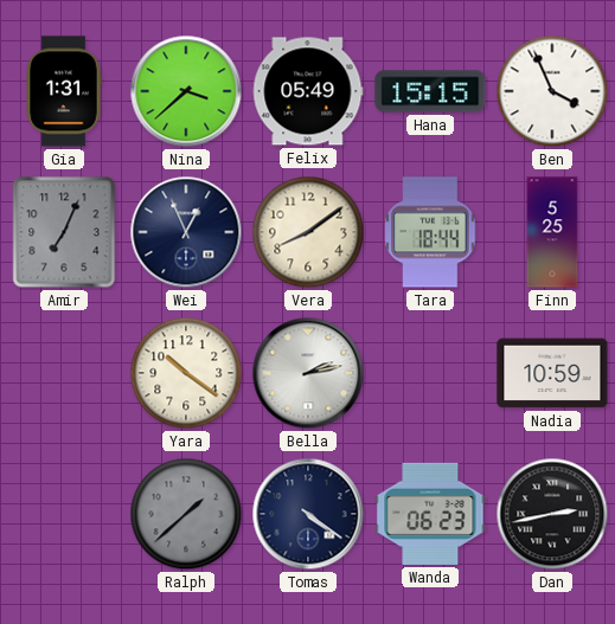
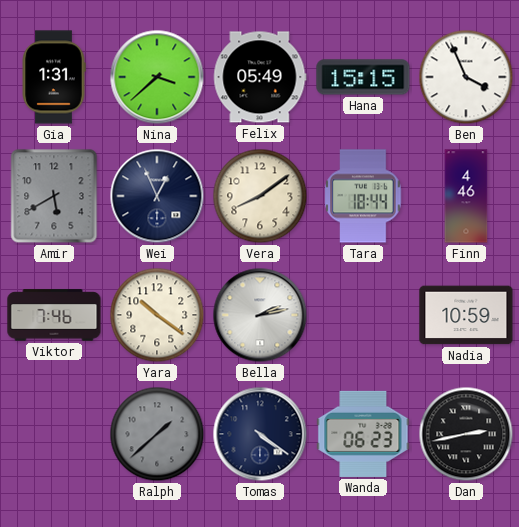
Amir: 7:04 -> 5:40
Finn: 5:25 -> 4:46
Viktor: none -> 7:46
